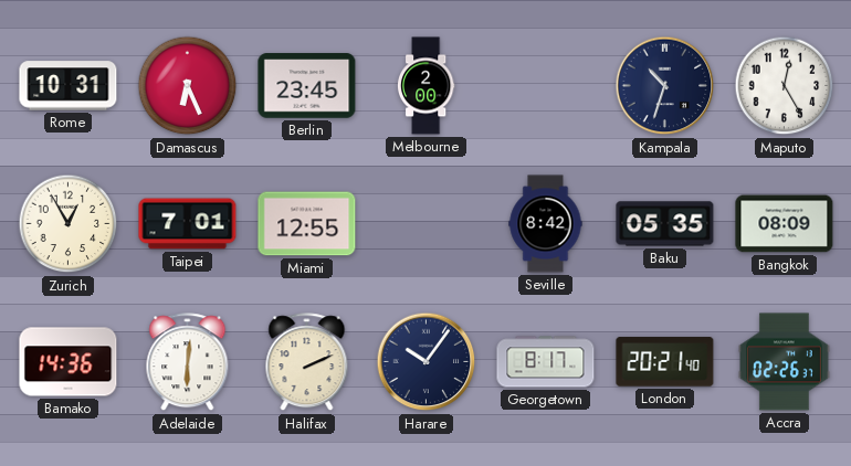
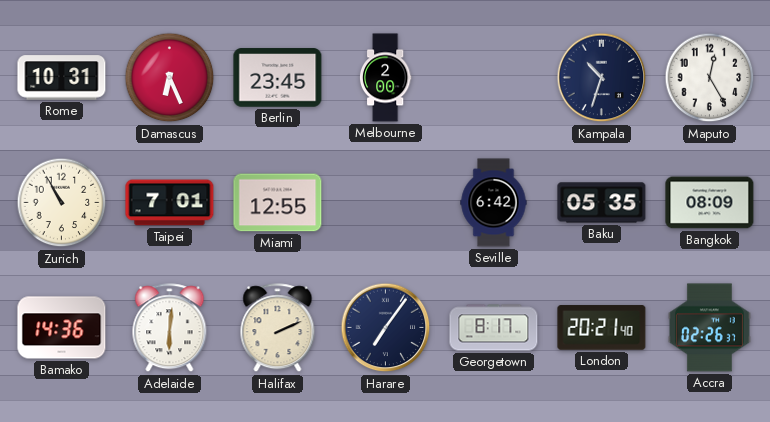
Zurich: 12:55 -> 10:55
Seville: 8:42 -> 6:42
Harare: 10:06 -> 7:06
